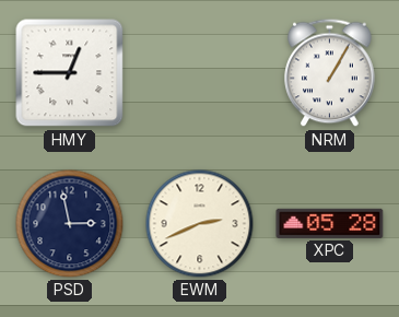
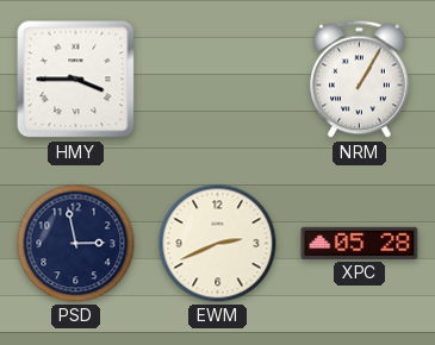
HMY: 12:45 -> 3:45
